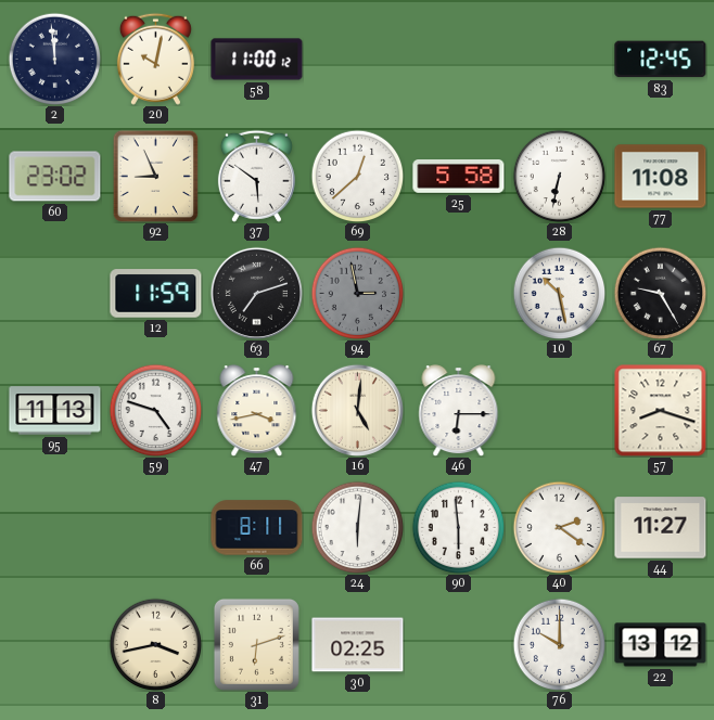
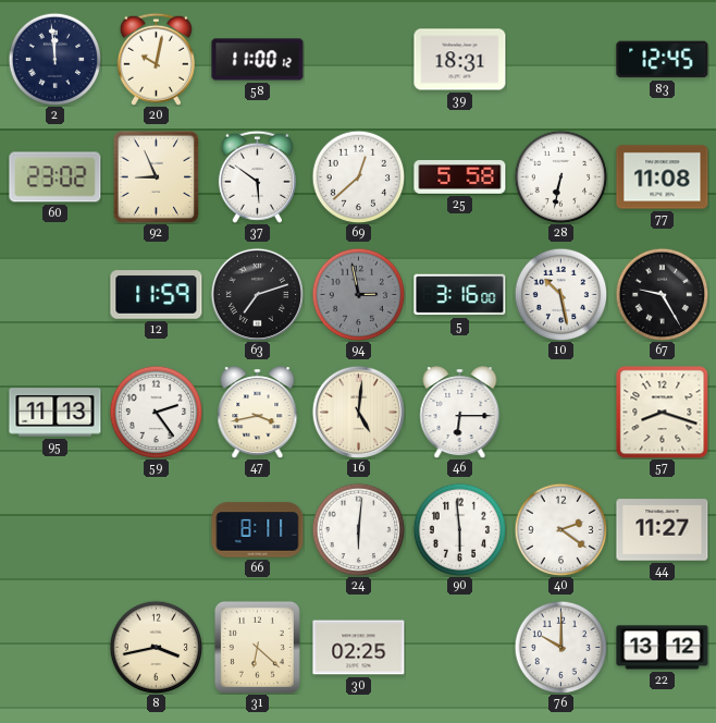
39: none -> 18:31
5: none -> 3:16
59: 4:48 -> 2:24
31: 6:12 -> 6:22
